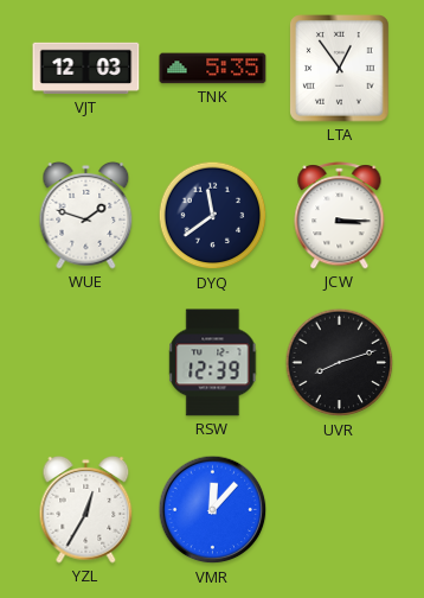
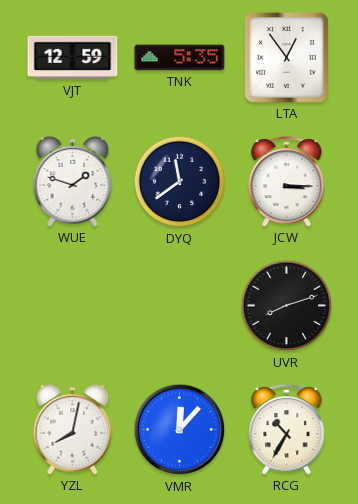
VJT: 12:03 -> 12:59
RSW: 12:39 -> none
YZL: 12:35 -> 8:02
RCG: none -> 10:35
